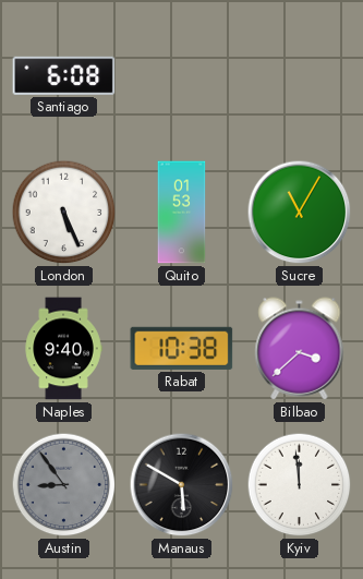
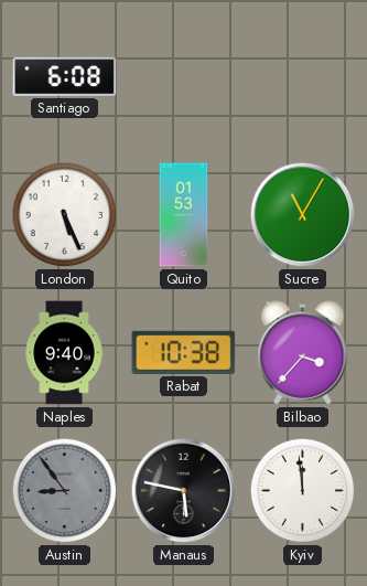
Bilbao: 3:38 -> 3:37
Manaus: 5:50 -> 5:47
